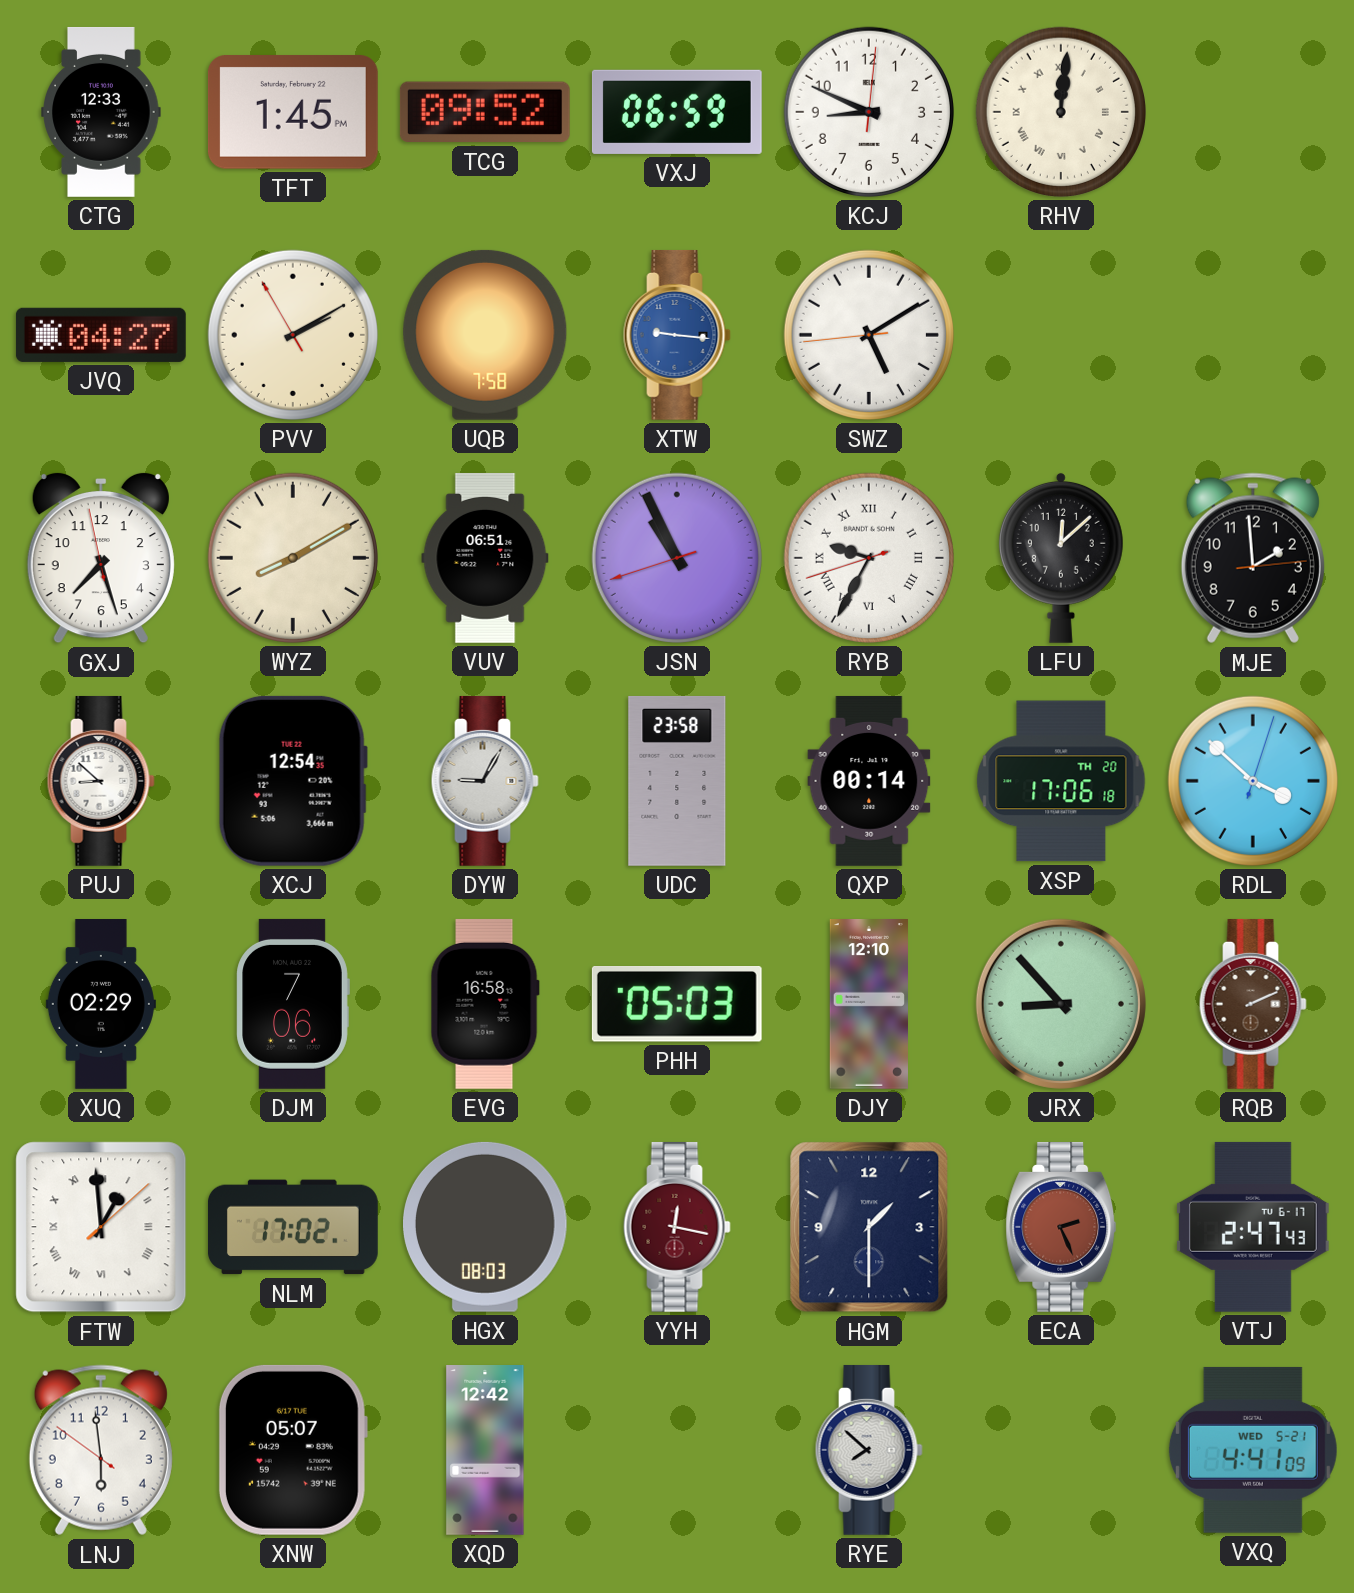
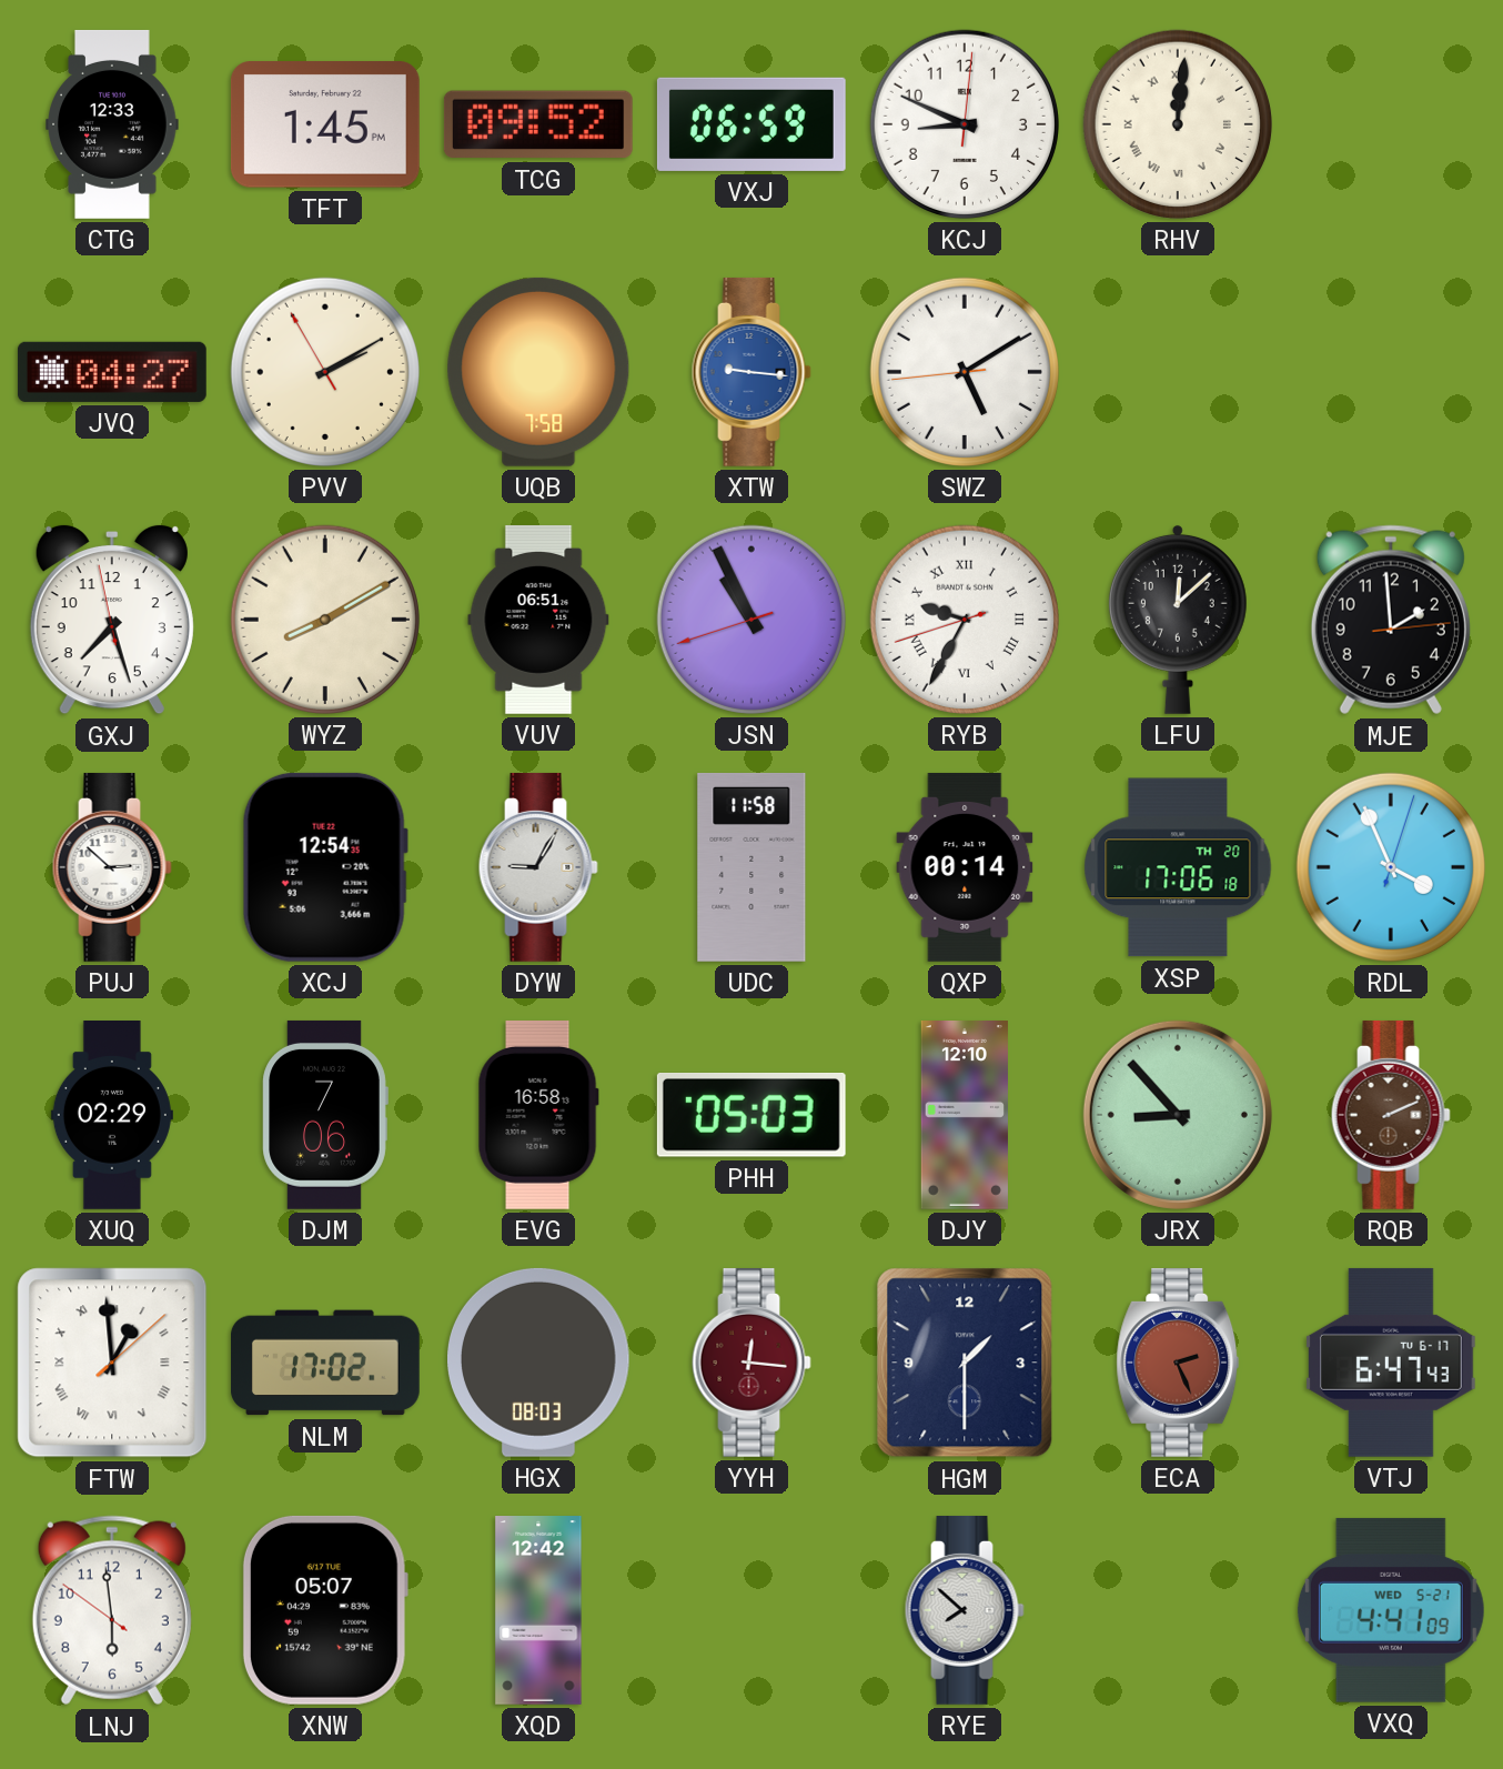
PUJ: 8:52 -> 2:52
UDC: 23:58 -> 11:58
RDL: 3:52 -> 3:56
YYH: 12:17 -> 12:16
VTJ: 2:47 -> 6:47
